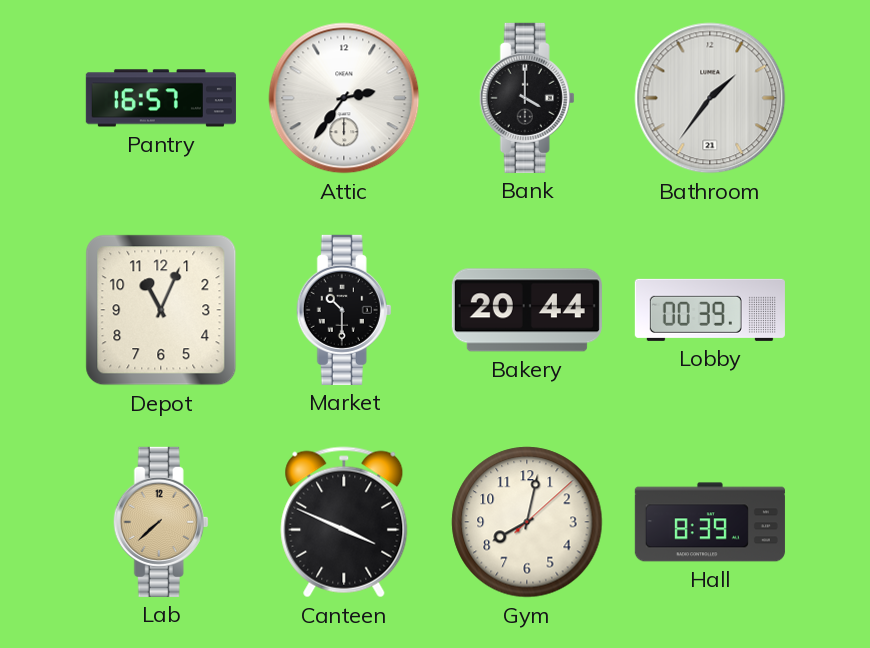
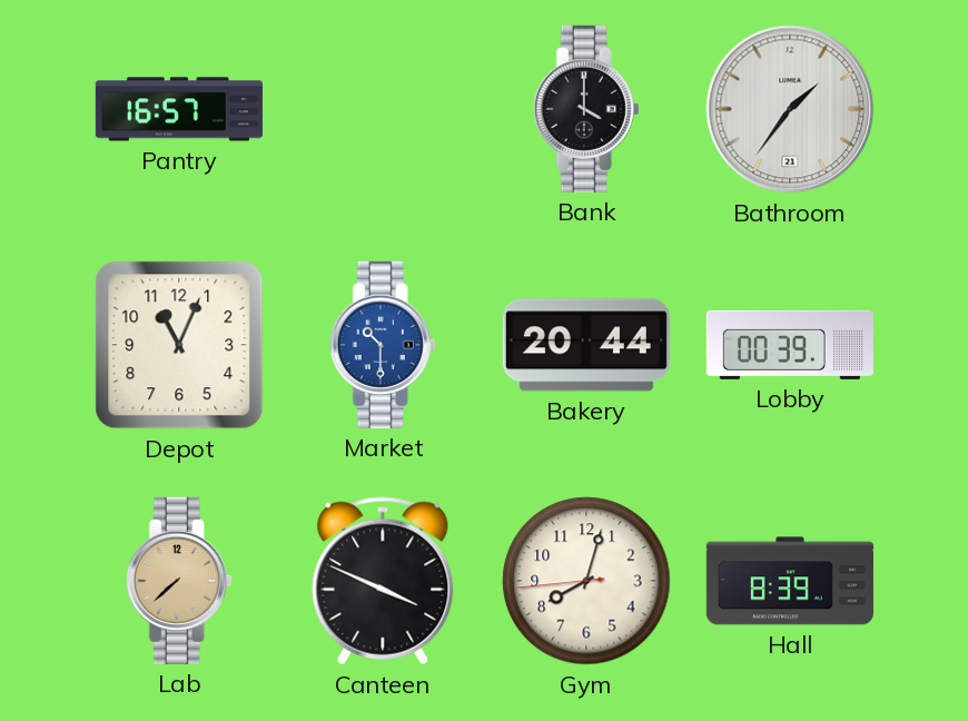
Attic: 2:36 -> none
Market dial: black -> blue
Gym: 8:02:08 -> 8:02:44
